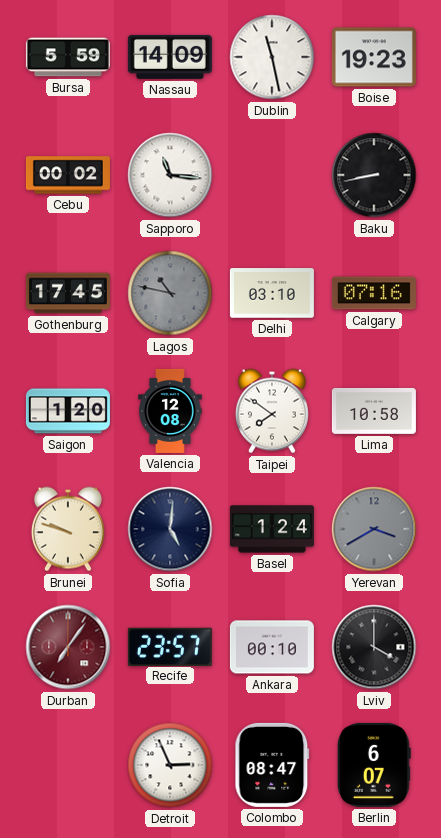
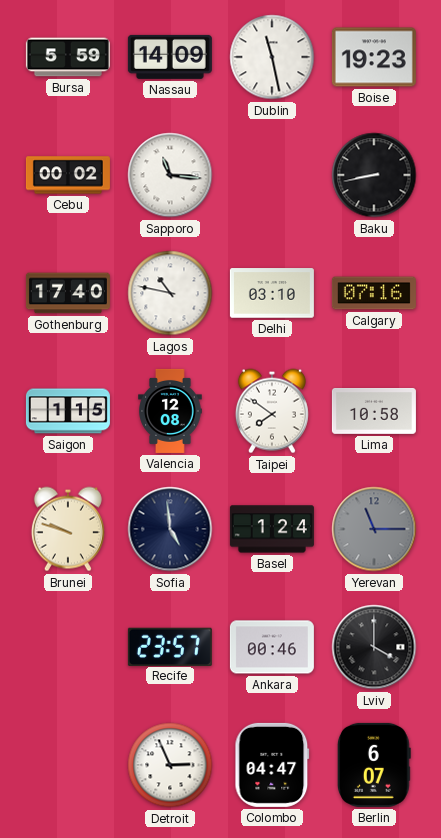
Gothenburg: 17:45 -> 17:40
Lagos dial: grey -> white
Saigon: 1:20 -> 1:15
Sofia: 5:01 -> 4:59
Yerevan: 3:40 -> 11:15
Durban: 7:06 -> none
Ankara: 00:10 -> 00:46
Colombo: 08:47 -> 04:47
